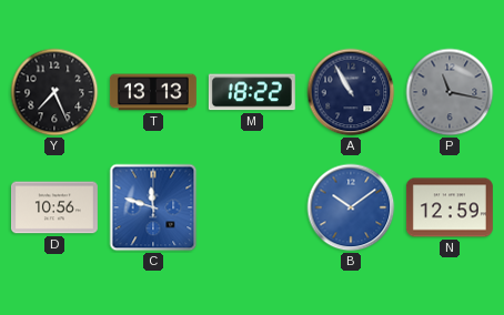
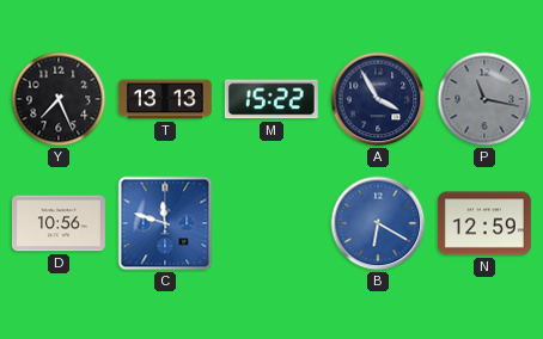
M: 18:22 -> 15:22
A: 10:55 -> 3:55
B: 10:09 -> 6:20
